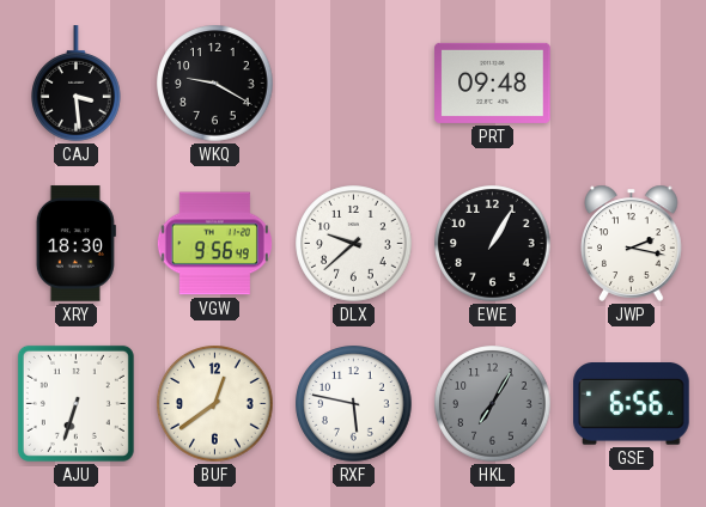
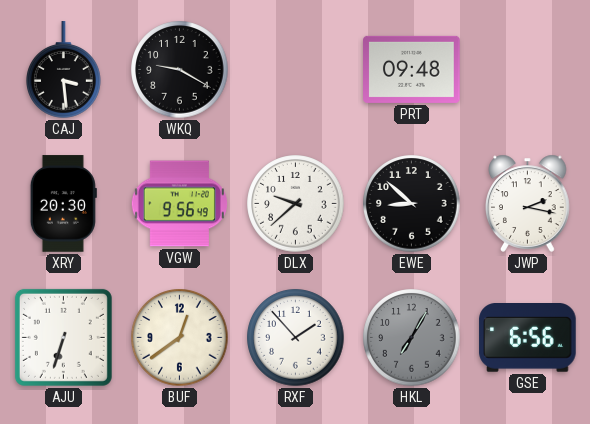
XRY: 18:30 -> 20:30
EWE: 1:05 -> 8:52
RXF: 5:47 -> 1:53
